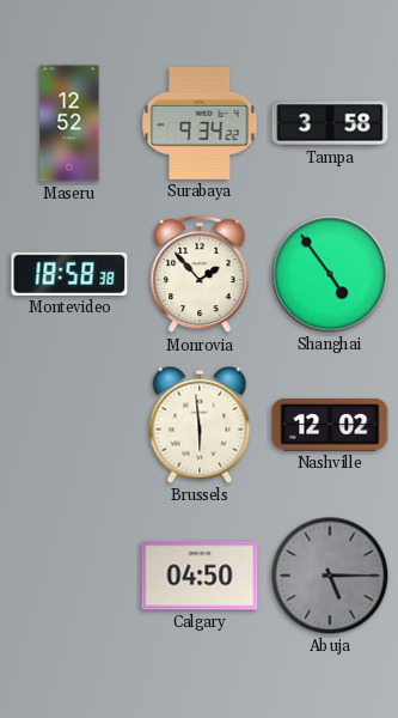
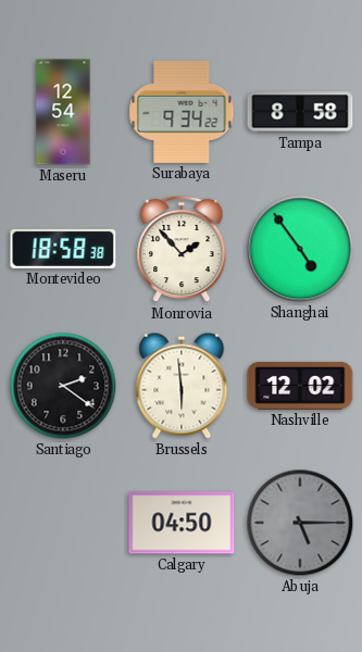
Maseru: 12:52 -> 12:54
Tampa: 3:58 -> 8:58
Santiago: none -> 2:21
